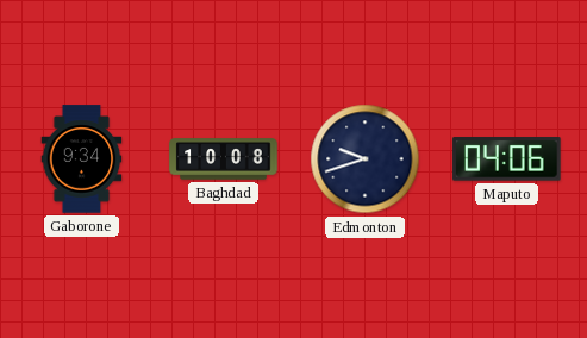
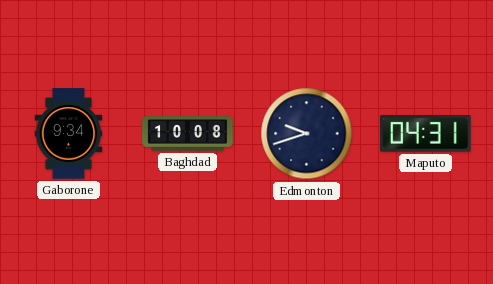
Maputo: 04:06 -> 04:31
